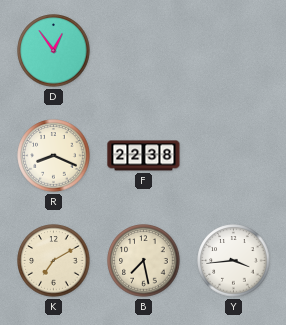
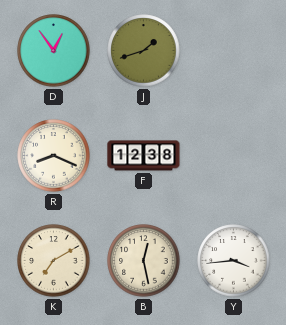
J: none -> 1:42
F: 22:38 -> 12:38
B: 7:28 -> 12:28
